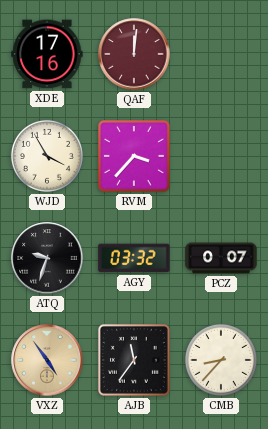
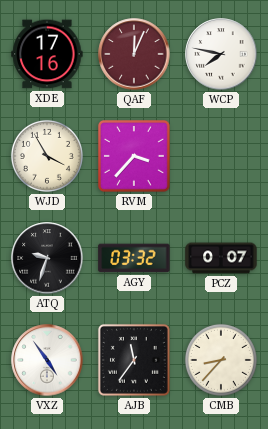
QAF: 12:01 -> 12:04
WCP: none -> 7:47
VXZ dial: champagne -> white
